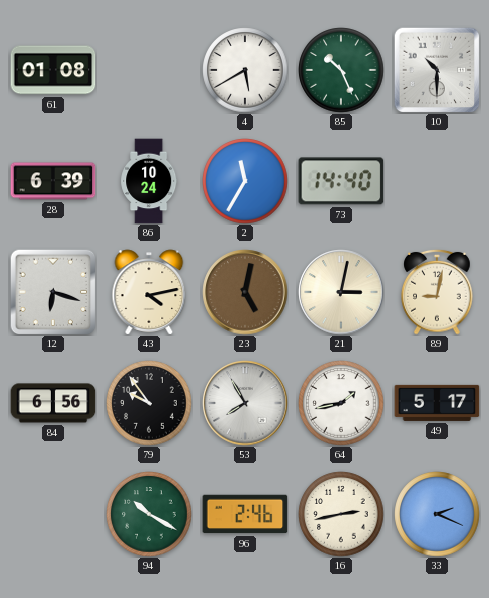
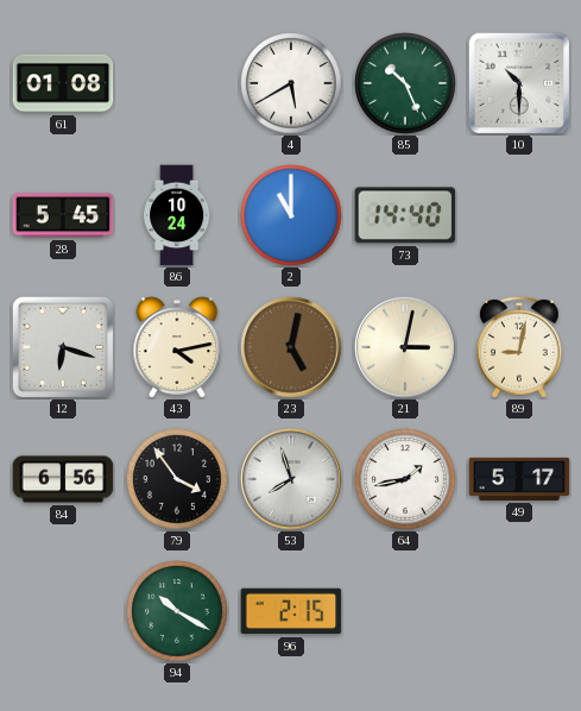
28: 6:39 -> 5:45
2: 11:35 -> 11:00
79: 9:54 -> 3:54
53: 7:55 -> 7:57
96: 2:46 -> 2:15
16: 2:43 -> none
33: 2:19 -> none
